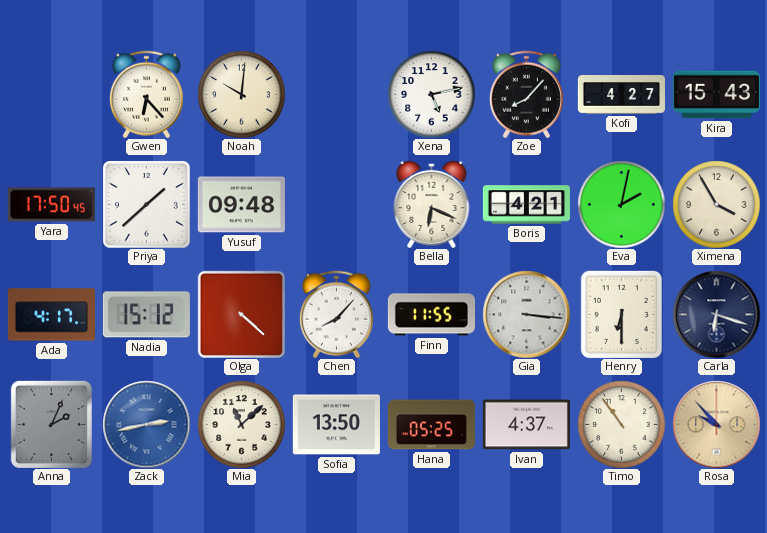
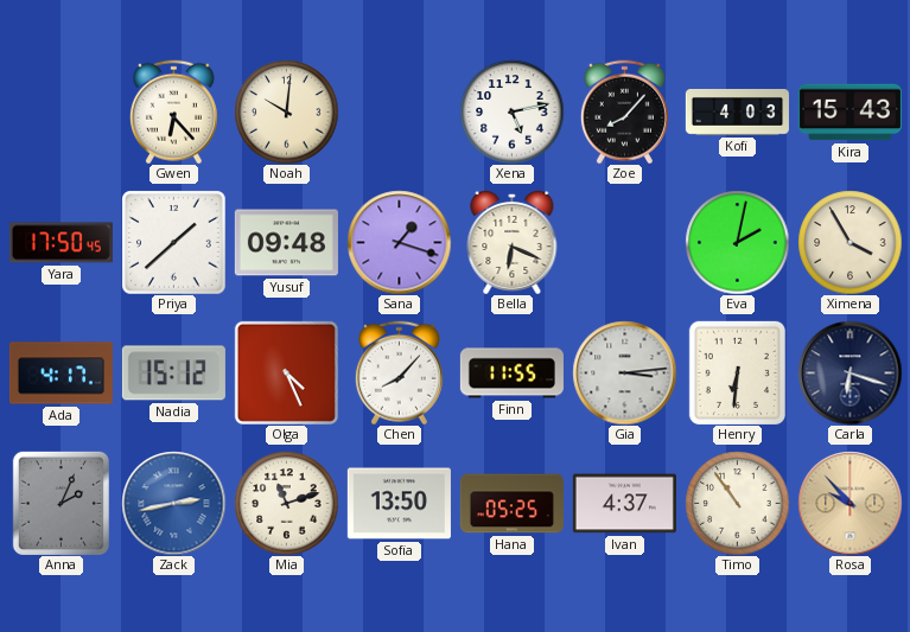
Kofi: 4:27 -> 4:03
Sana: none -> 1:18
Boris: 4:21 -> none
Olga: 4:22 -> 4:26
Gia: 3:16 -> 3:14
Henry: 6:30 -> 6:31
Mia: 11:08 -> 11:12
